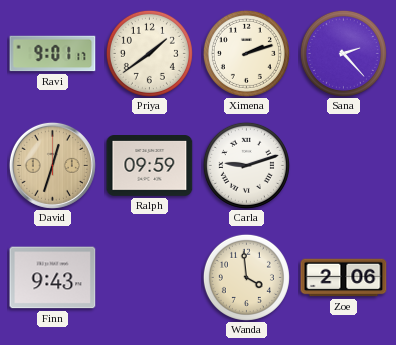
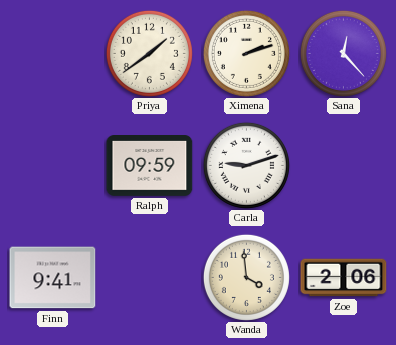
Ravi: 9:01 -> none
Sana: 2:23 -> 12:23
David: 12:33 -> none
Finn: 9:43 -> 9:41
